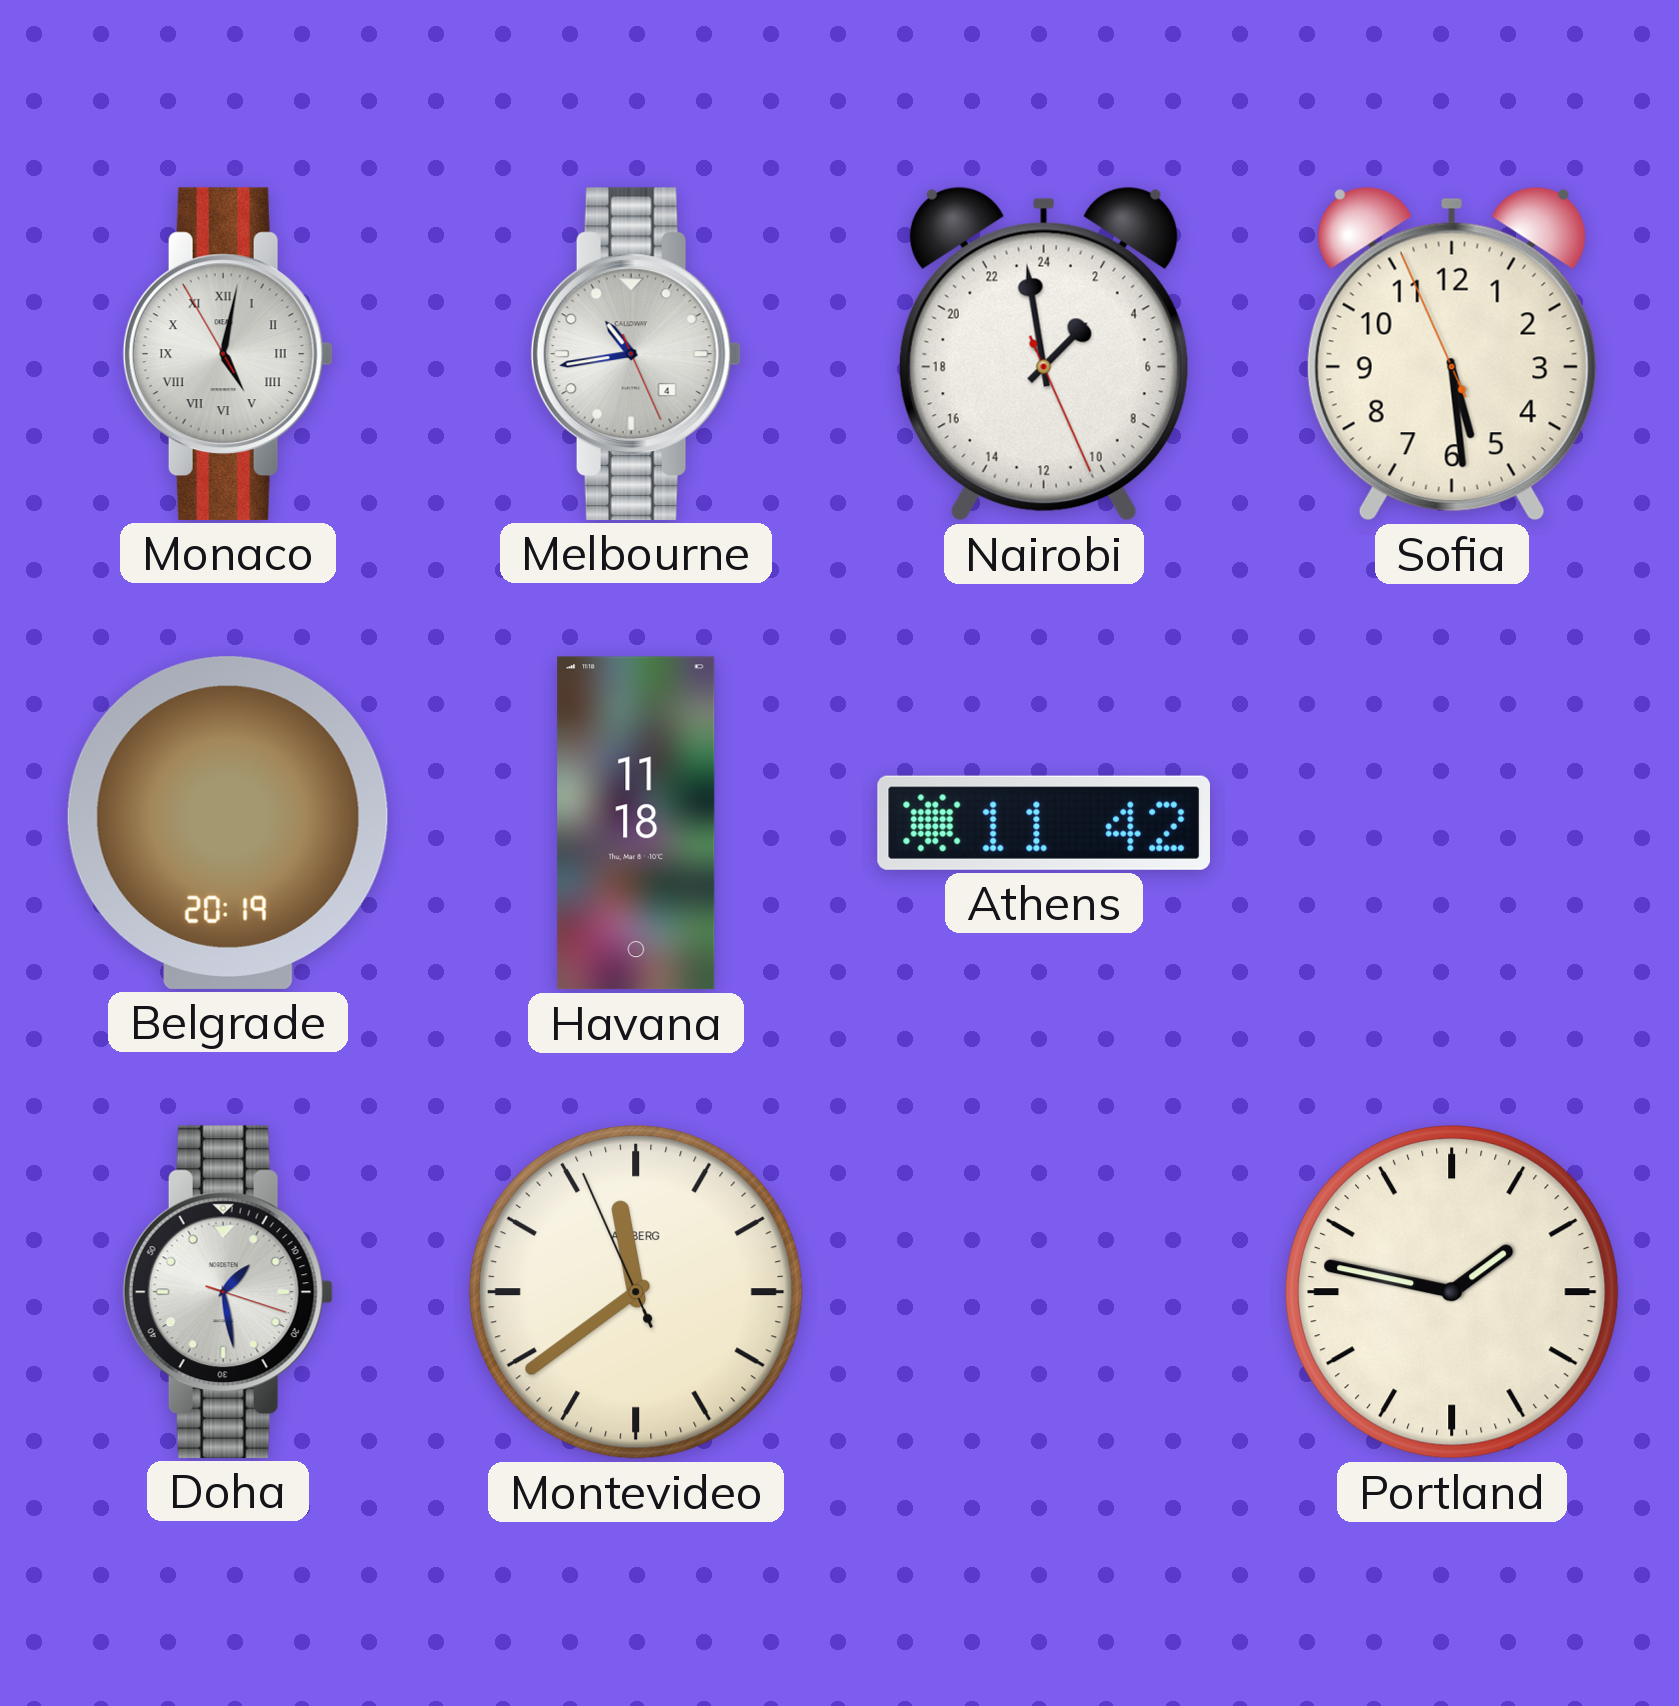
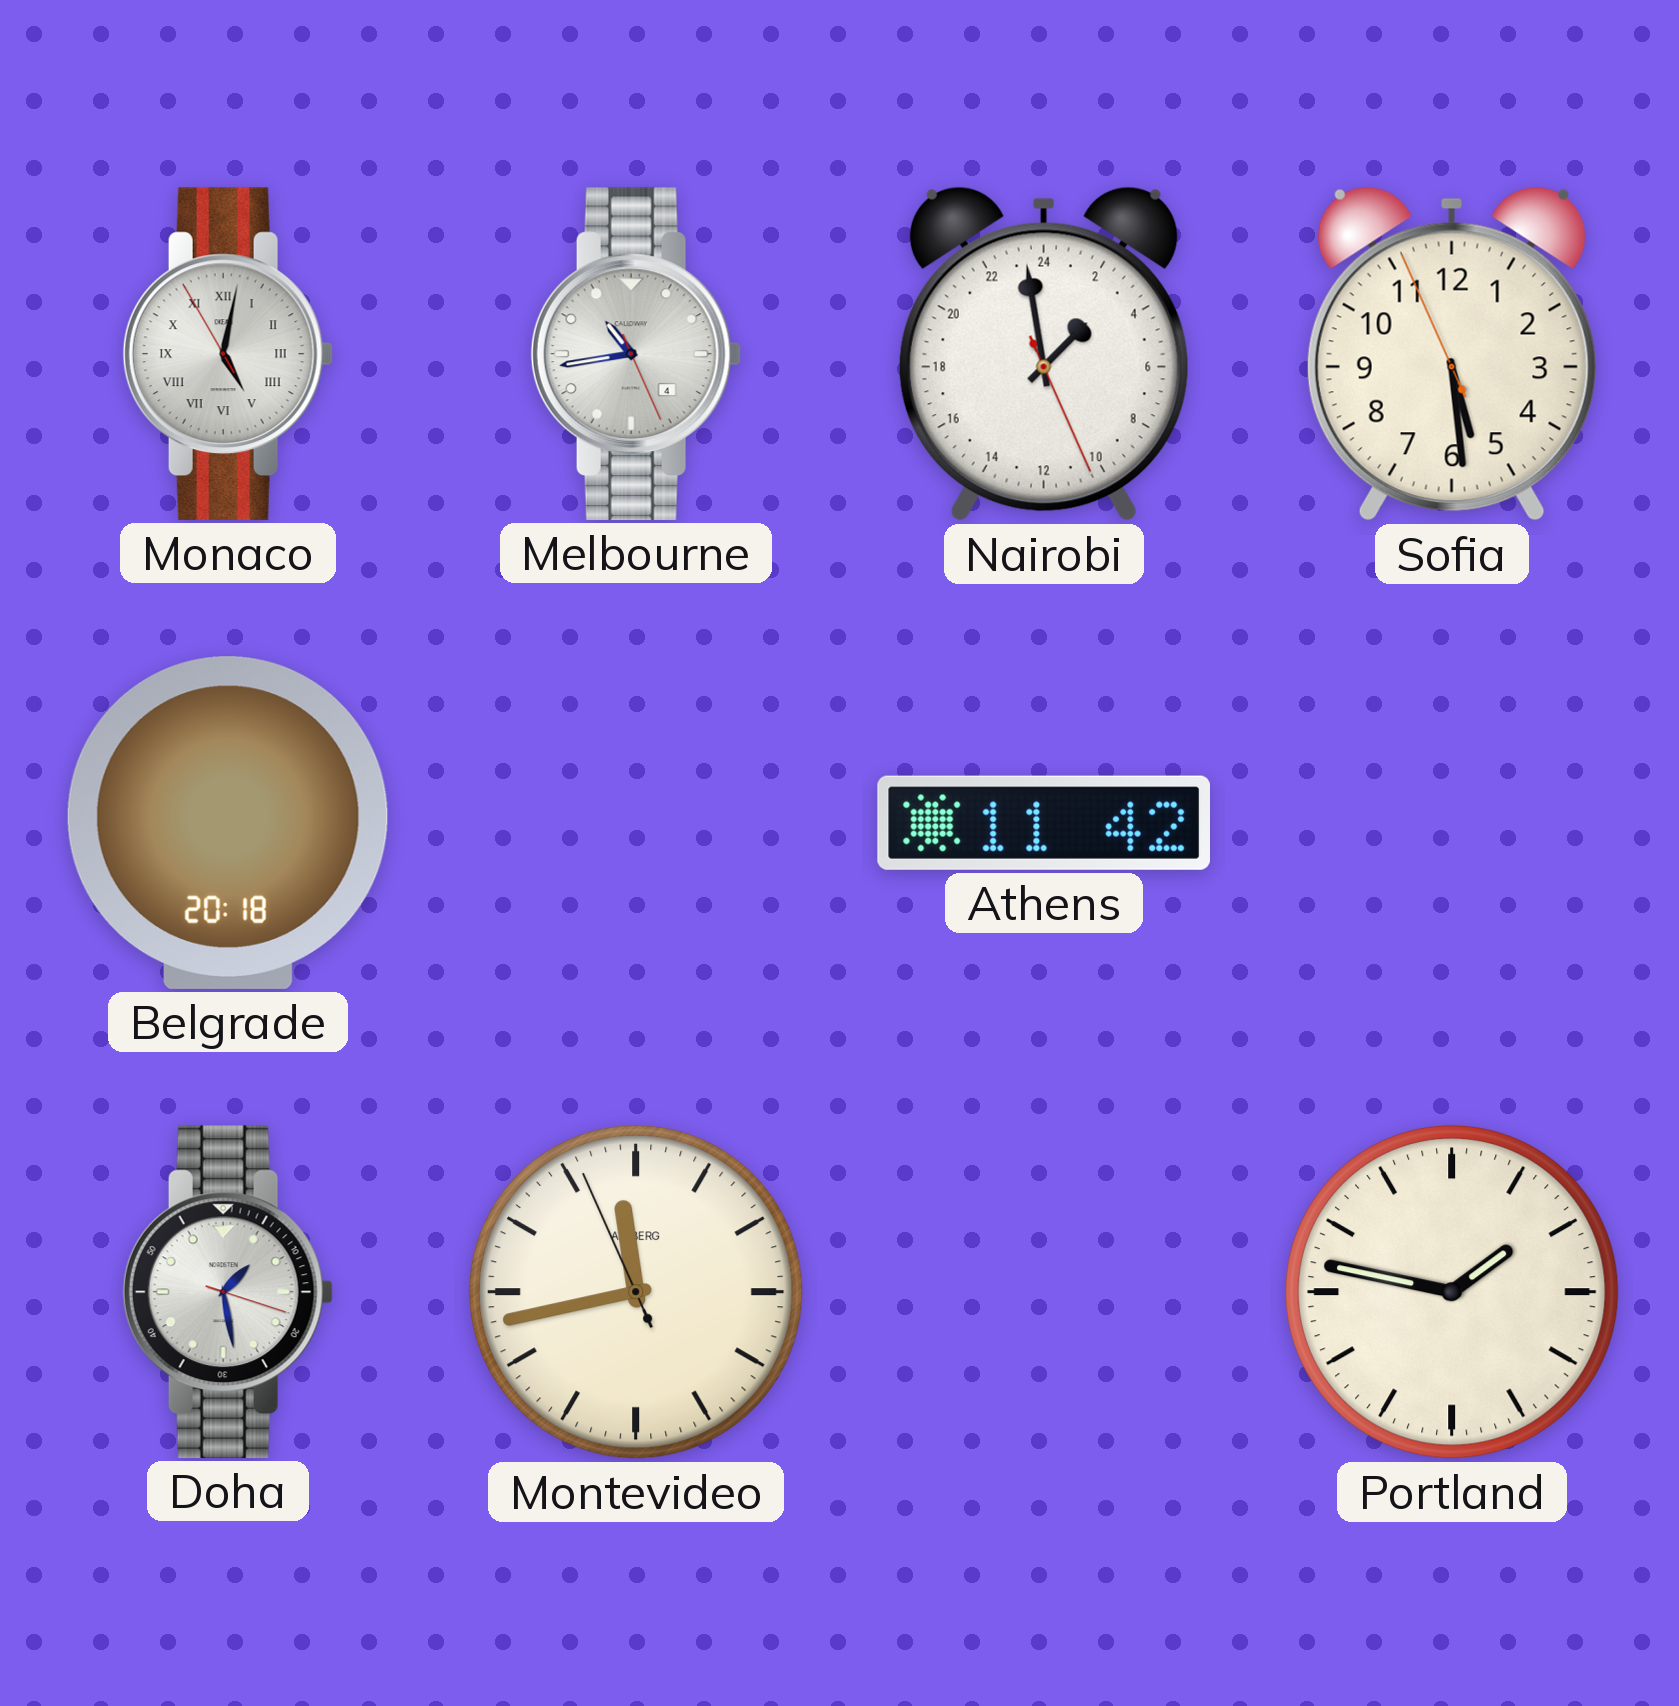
Belgrade: 20:19 -> 20:18
Havana: 11:18 -> none
Montevideo: 11:38 -> 11:42
